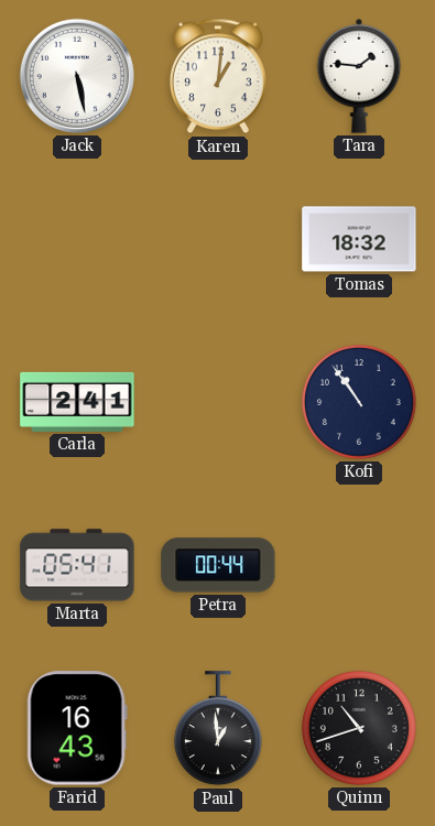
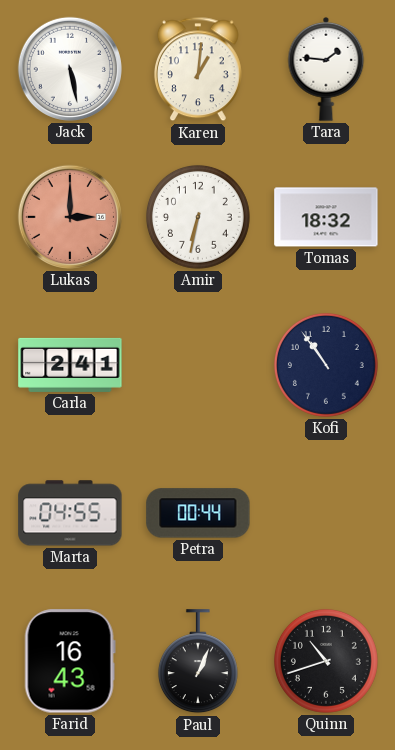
Lukas: none -> 3:00
Amir: none -> 6:32
Marta: 05:41 -> 04:55
Paul: 12:59 -> 1:04
